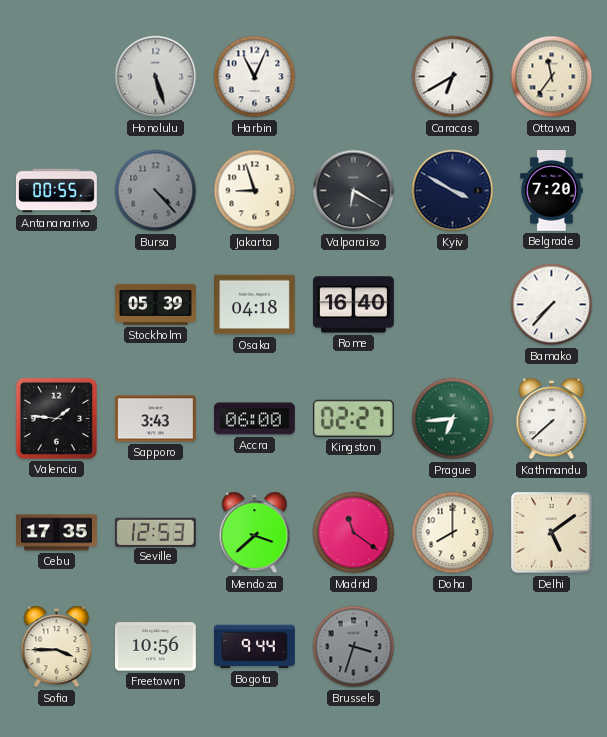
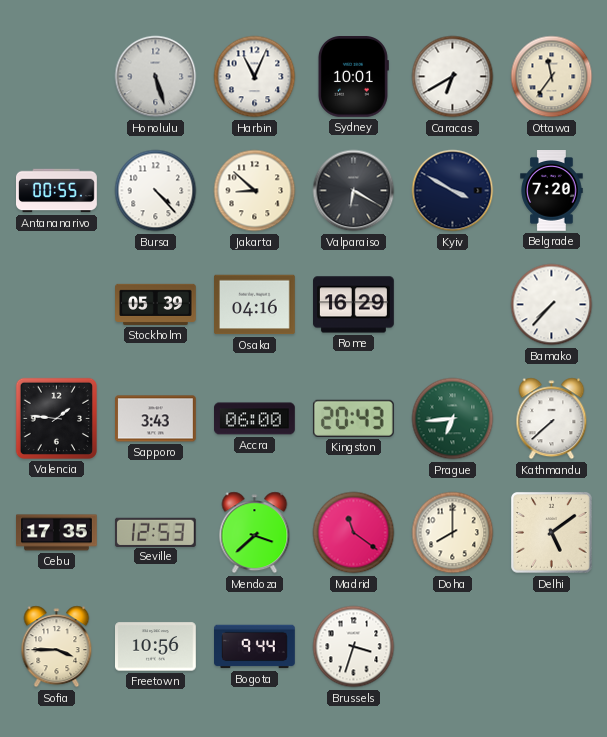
Sydney: none -> 10:01
Bursa dial: grey -> white
Jakarta: 8:57 -> 8:52
Osaka: 04:18 -> 04:16
Rome: 16:40 -> 16:29
Kingston: 02:27 -> 20:43
Brussels dial: grey -> white
